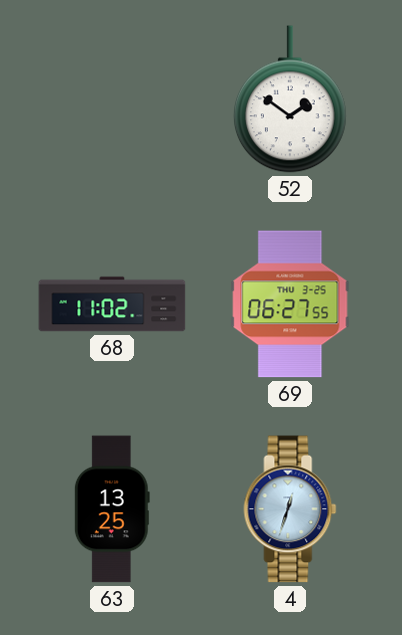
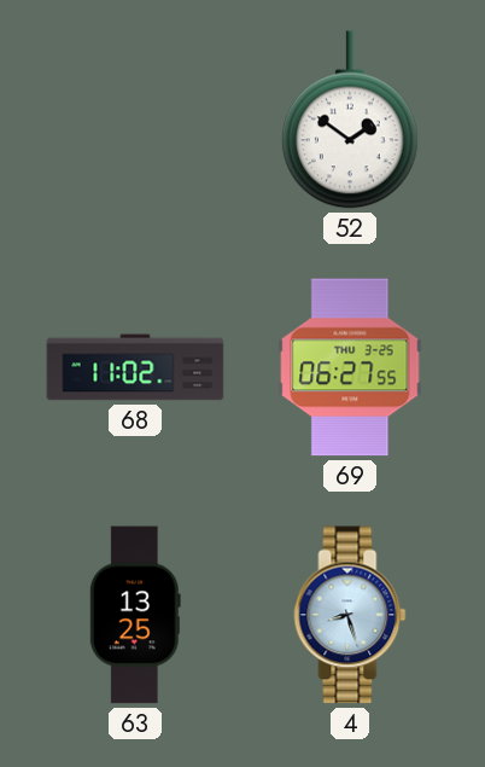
4: 12:33 -> 8:27
